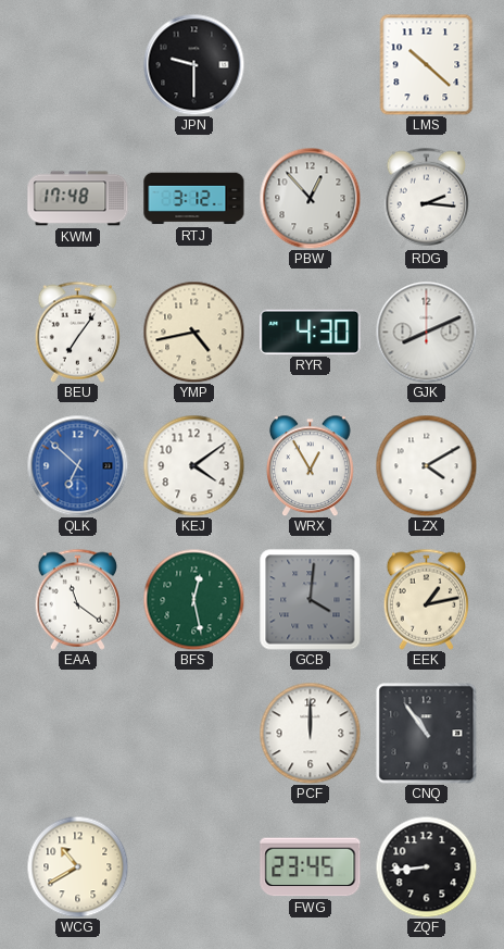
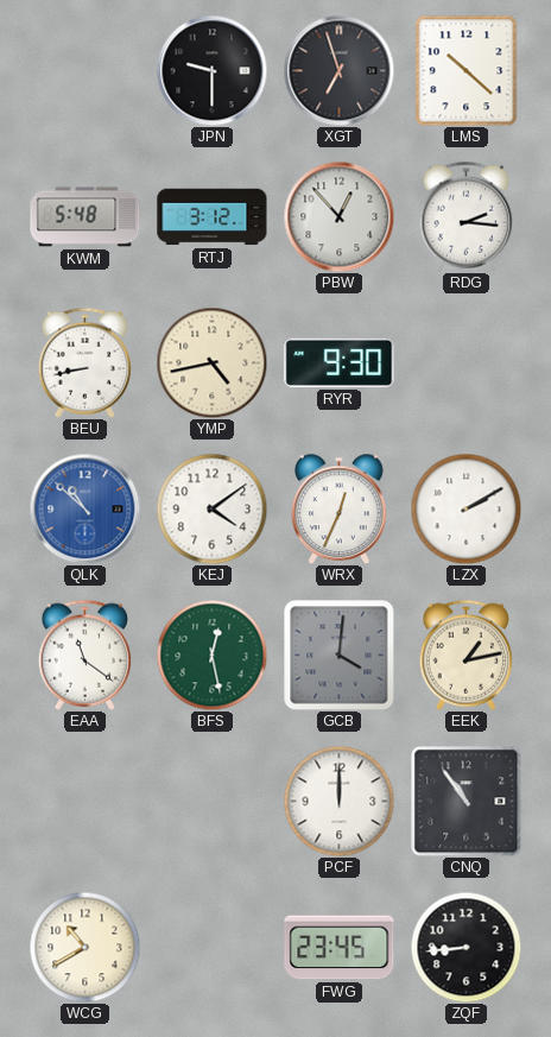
XGT: none -> 6:57
KWM: 17:48 -> 5:48
BEU: 7:06 -> 8:43
RYR: 4:30 -> 9:30
GJK: 8:11 -> none
QLK: 6:52 -> 10:52
WRX: 12:55 -> 12:34
LZX: 4:10 -> 2:10
